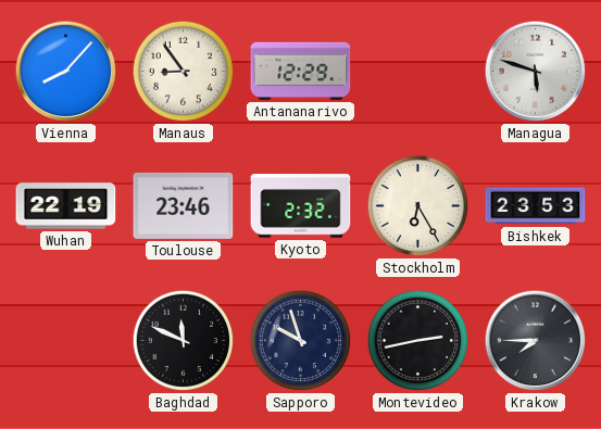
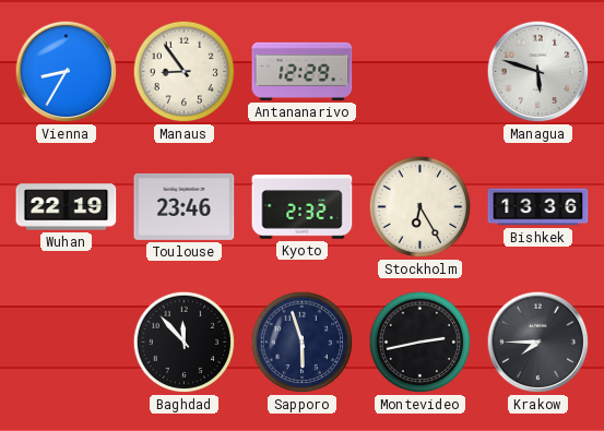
Vienna: 8:07 -> 8:35
Bishkek: 23:53 -> 13:36
Baghdad: 11:49 -> 11:53
Sapporo: 9:57 -> 5:57
